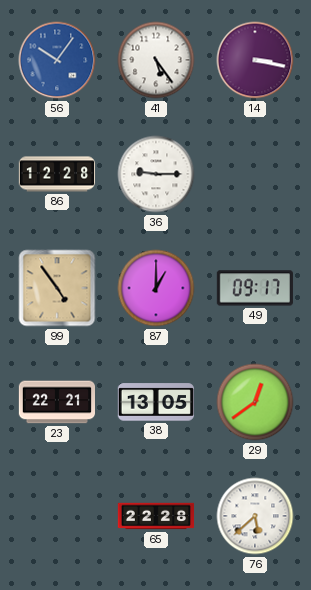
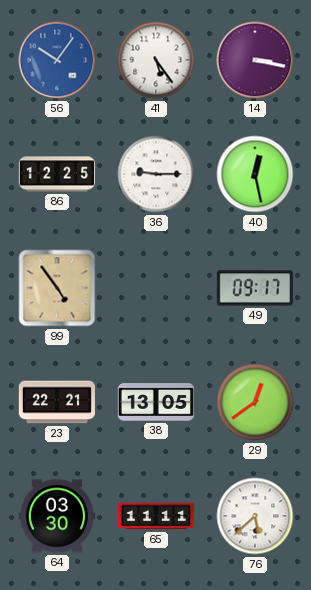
86: 12:28 -> 12:25
40: none -> 12:28
87: 1:00 -> none
64: none -> 03:30
65: 22:28 -> 11:11
